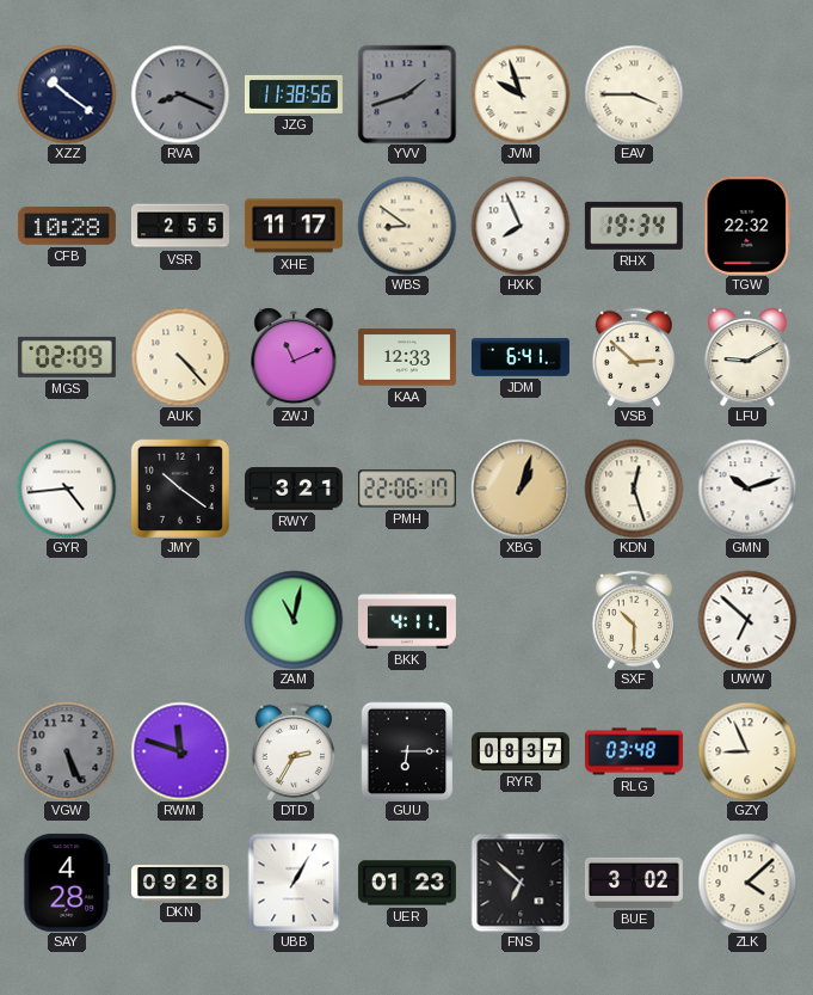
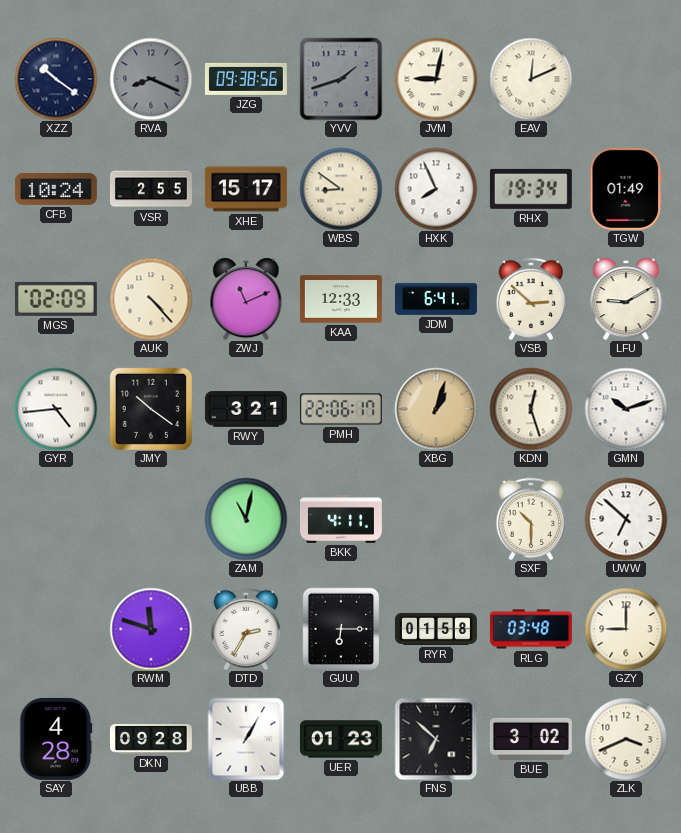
JZG: 11:38 -> 09:38
JVM: 9:57 -> 9:02
EAV: 3:45 -> 12:11
CFB: 10:28 -> 10:24
XHE: 11:17 -> 15:17
TGW: 22:32 -> 01:49
VGW: 5:26 -> none
RYR: 08:37 -> 01:58
GZY: 8:56 -> 9:00
ZLK: 4:08 -> 3:41
